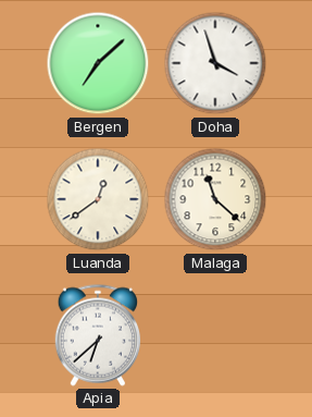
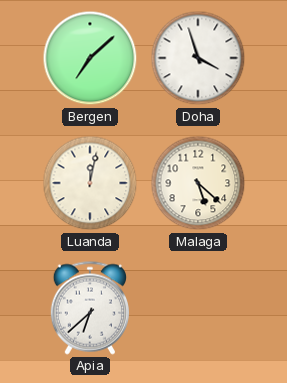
Luanda: 12:39 -> 12:02
Malaga: 11:22 -> 5:22
